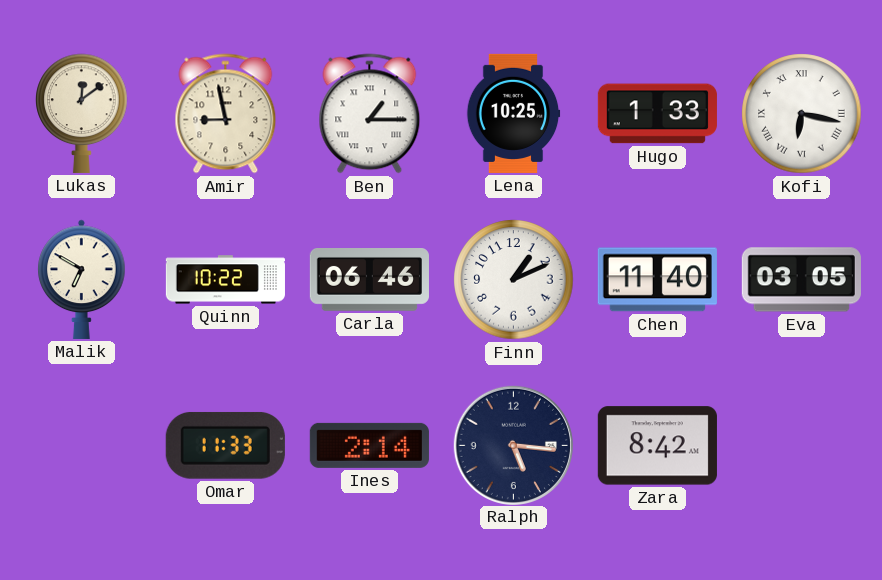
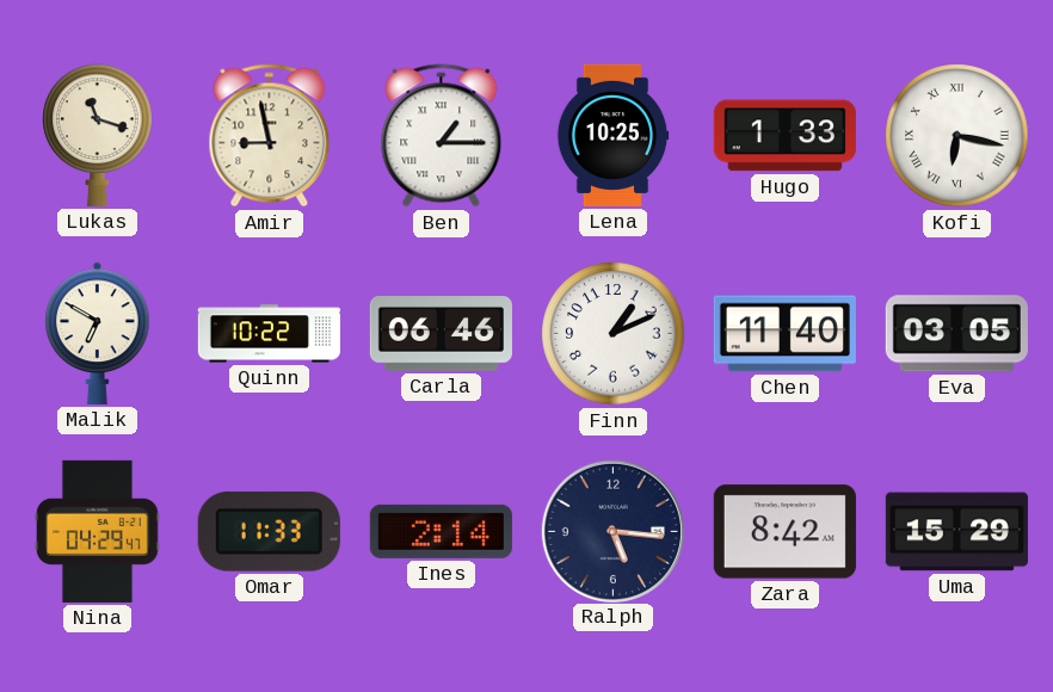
Lukas: 12:09 -> 11:18
Nina: none -> 04:29
Uma: none -> 15:29
